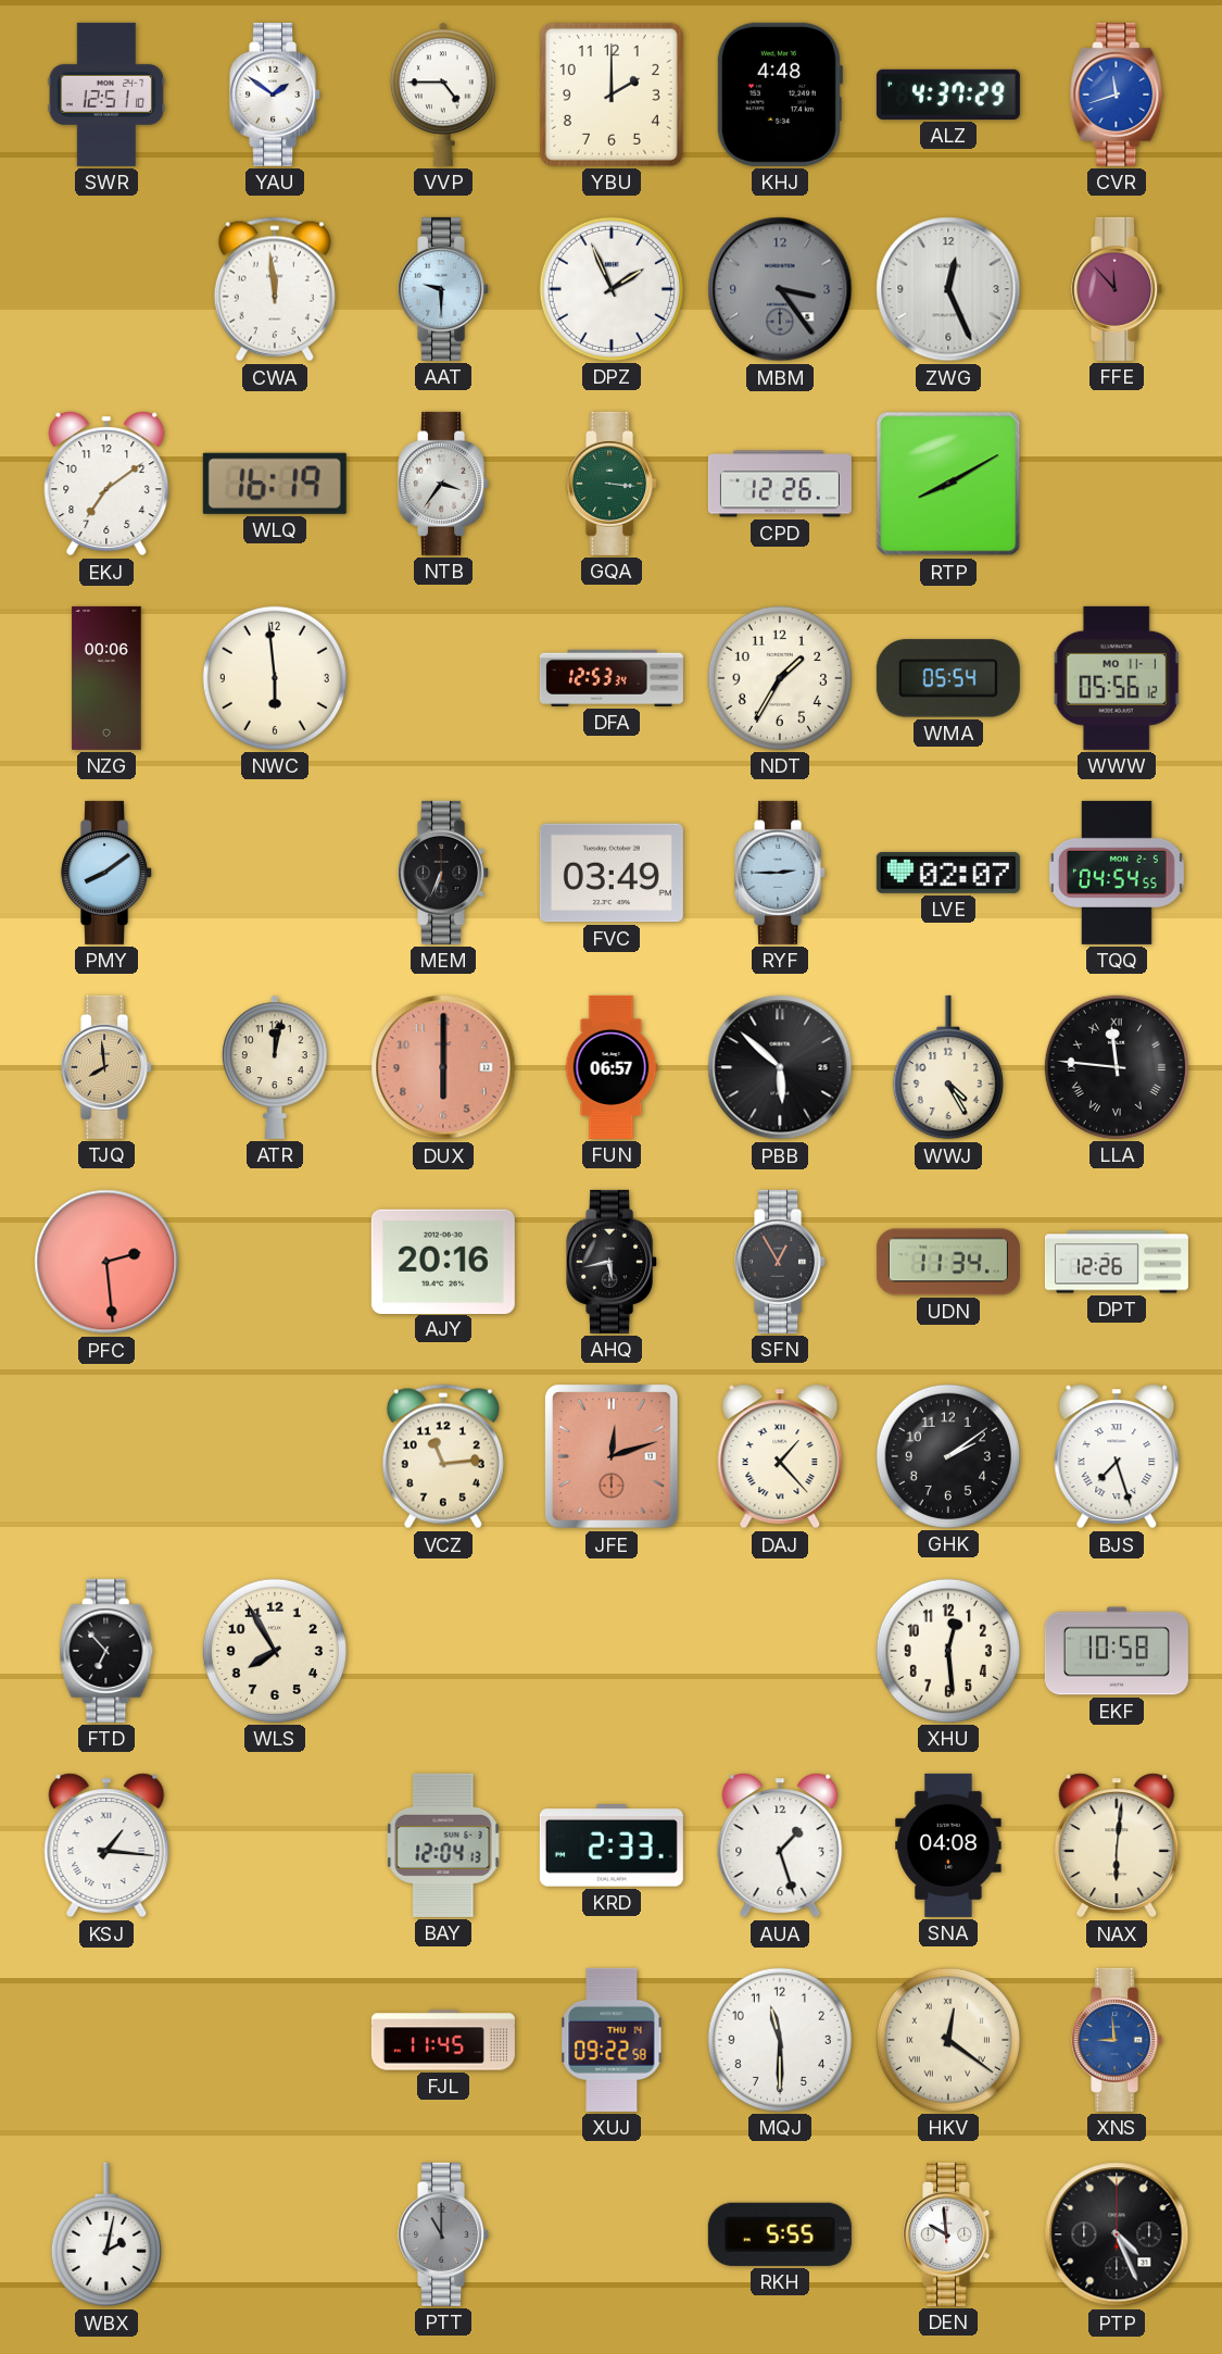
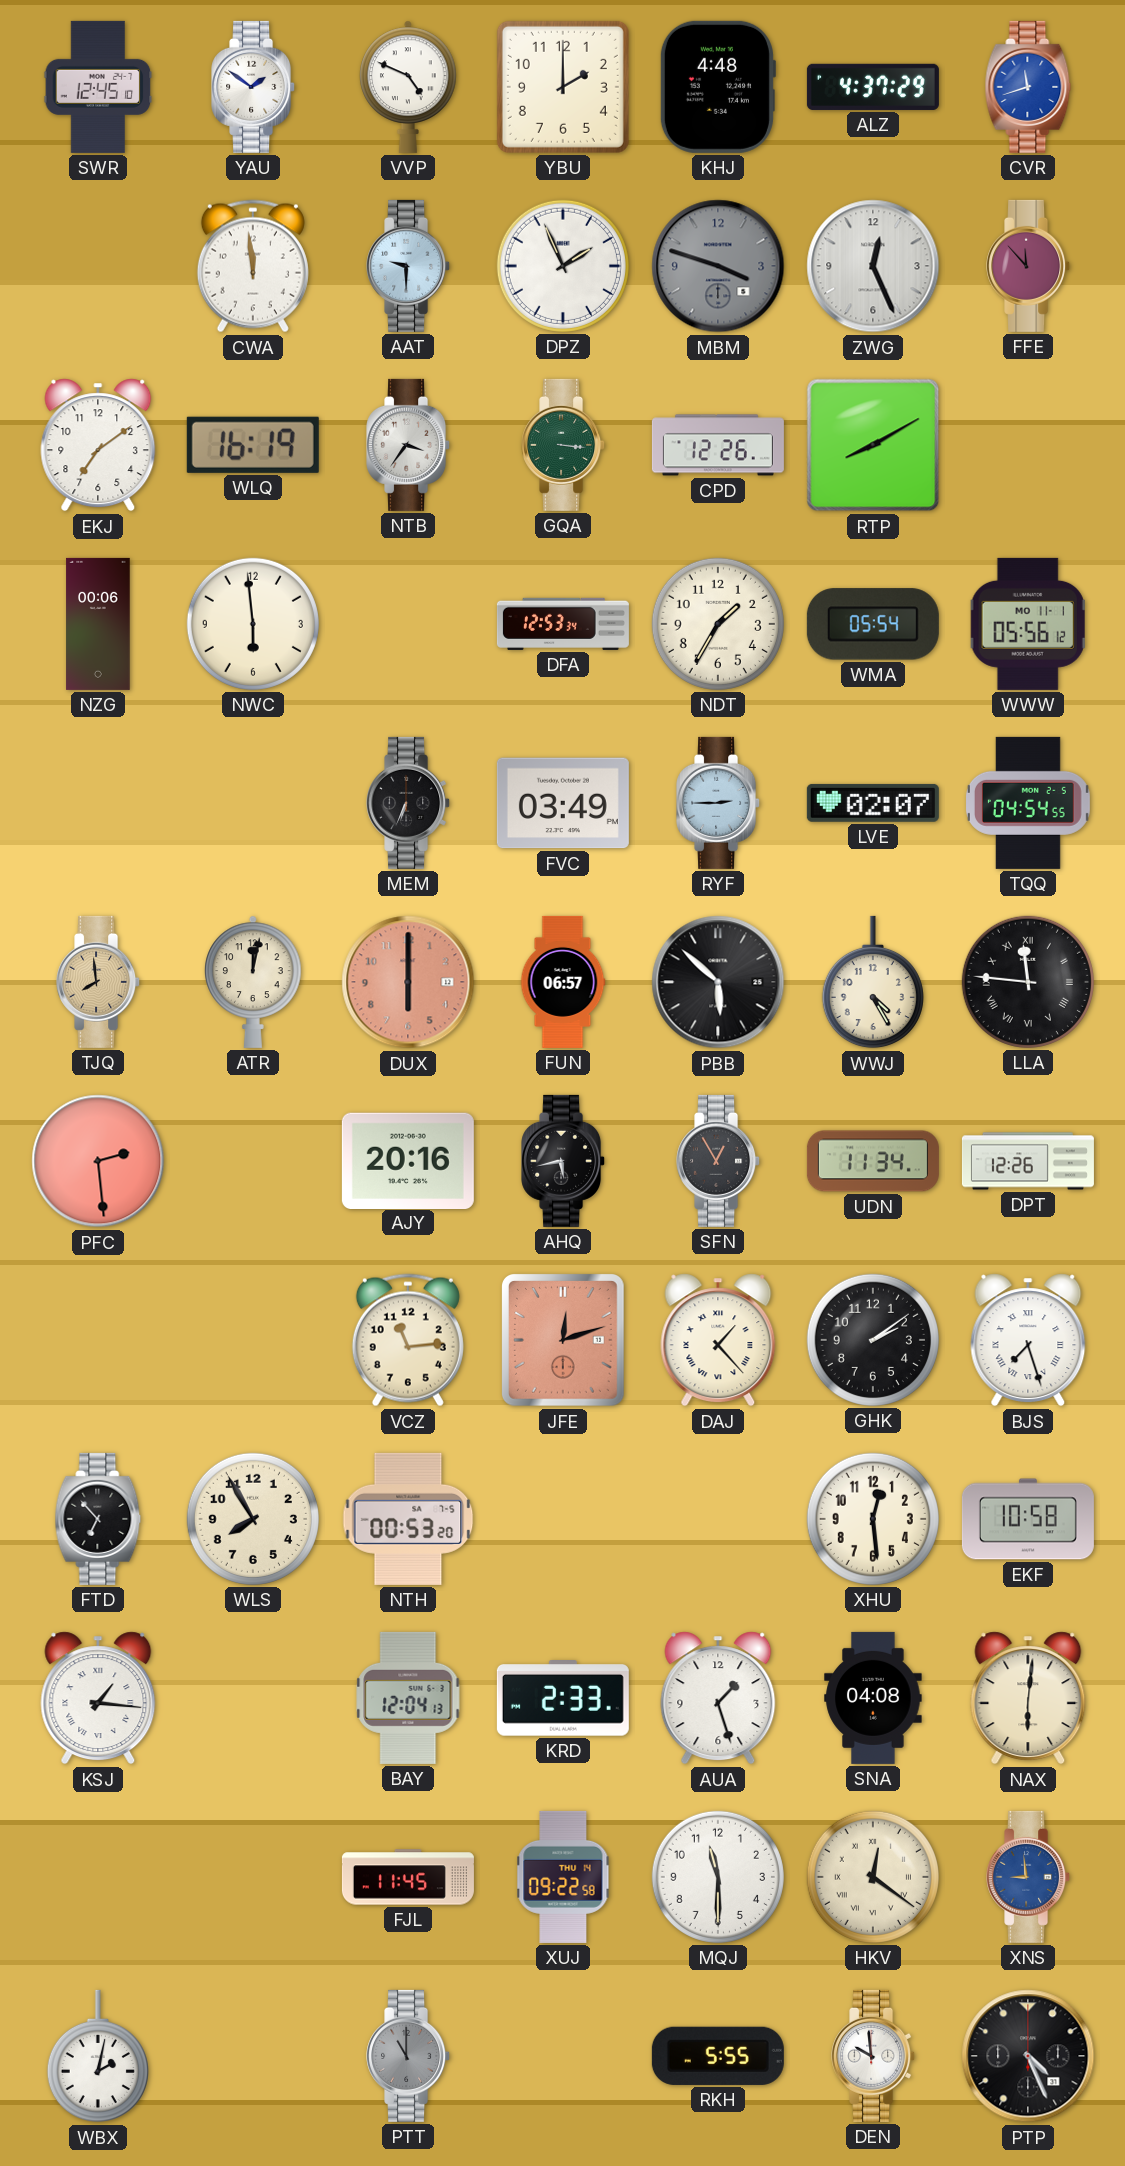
SWR: 12:51 -> 12:45
VVP: 4:45 -> 4:49
MBM: 3:24 -> 3:48
PMY: 8:09 -> none
NTH: none -> 00:53
